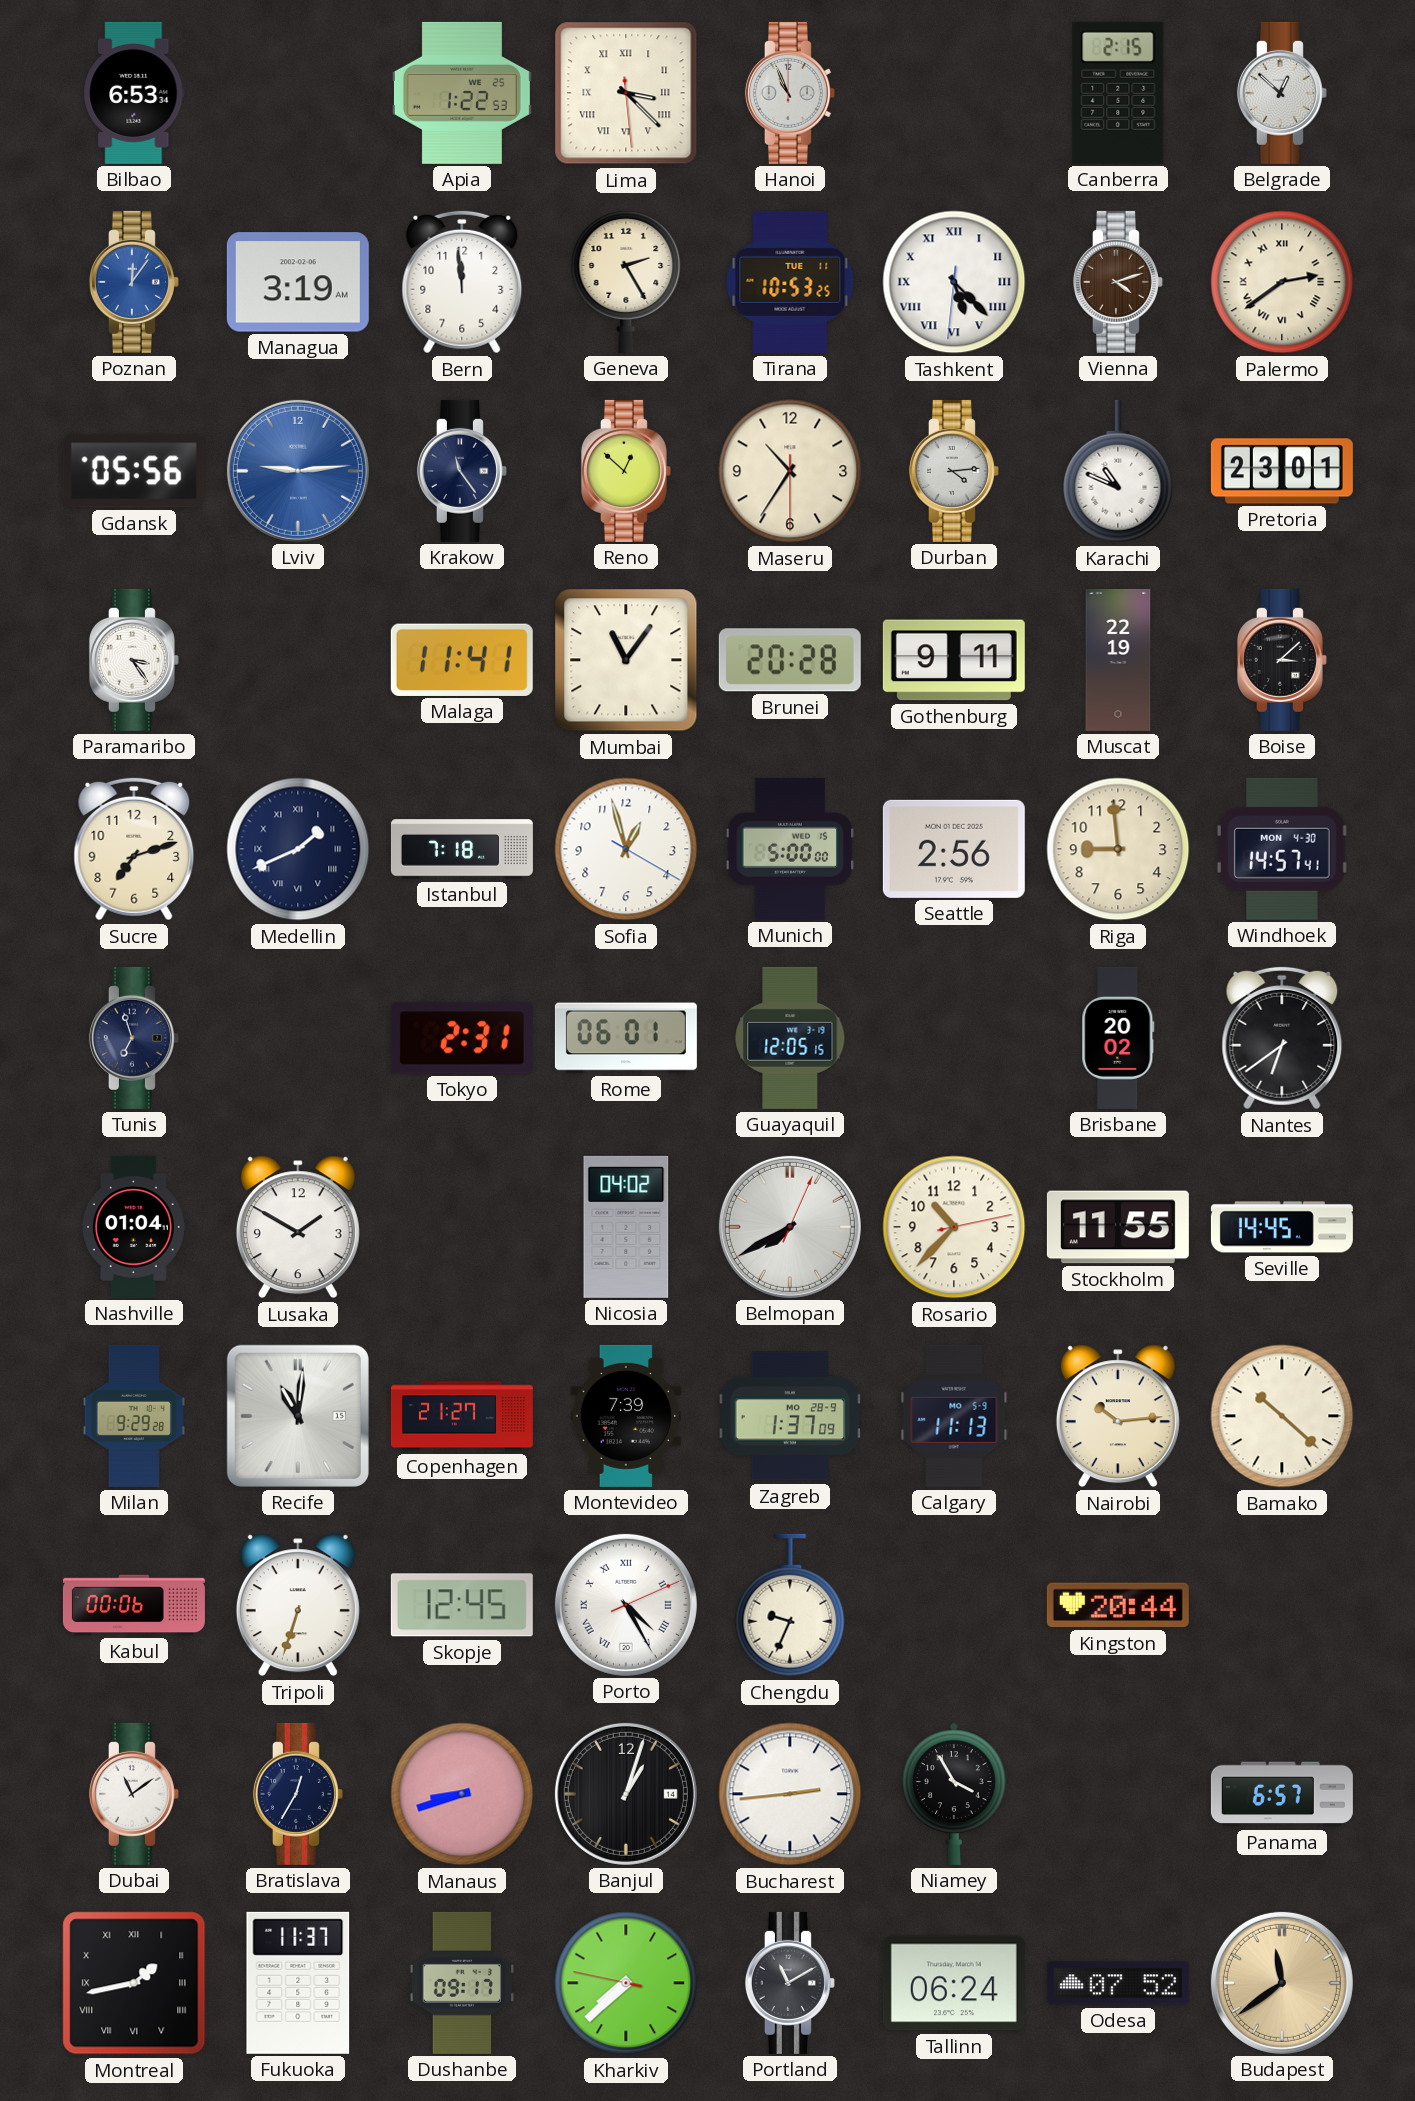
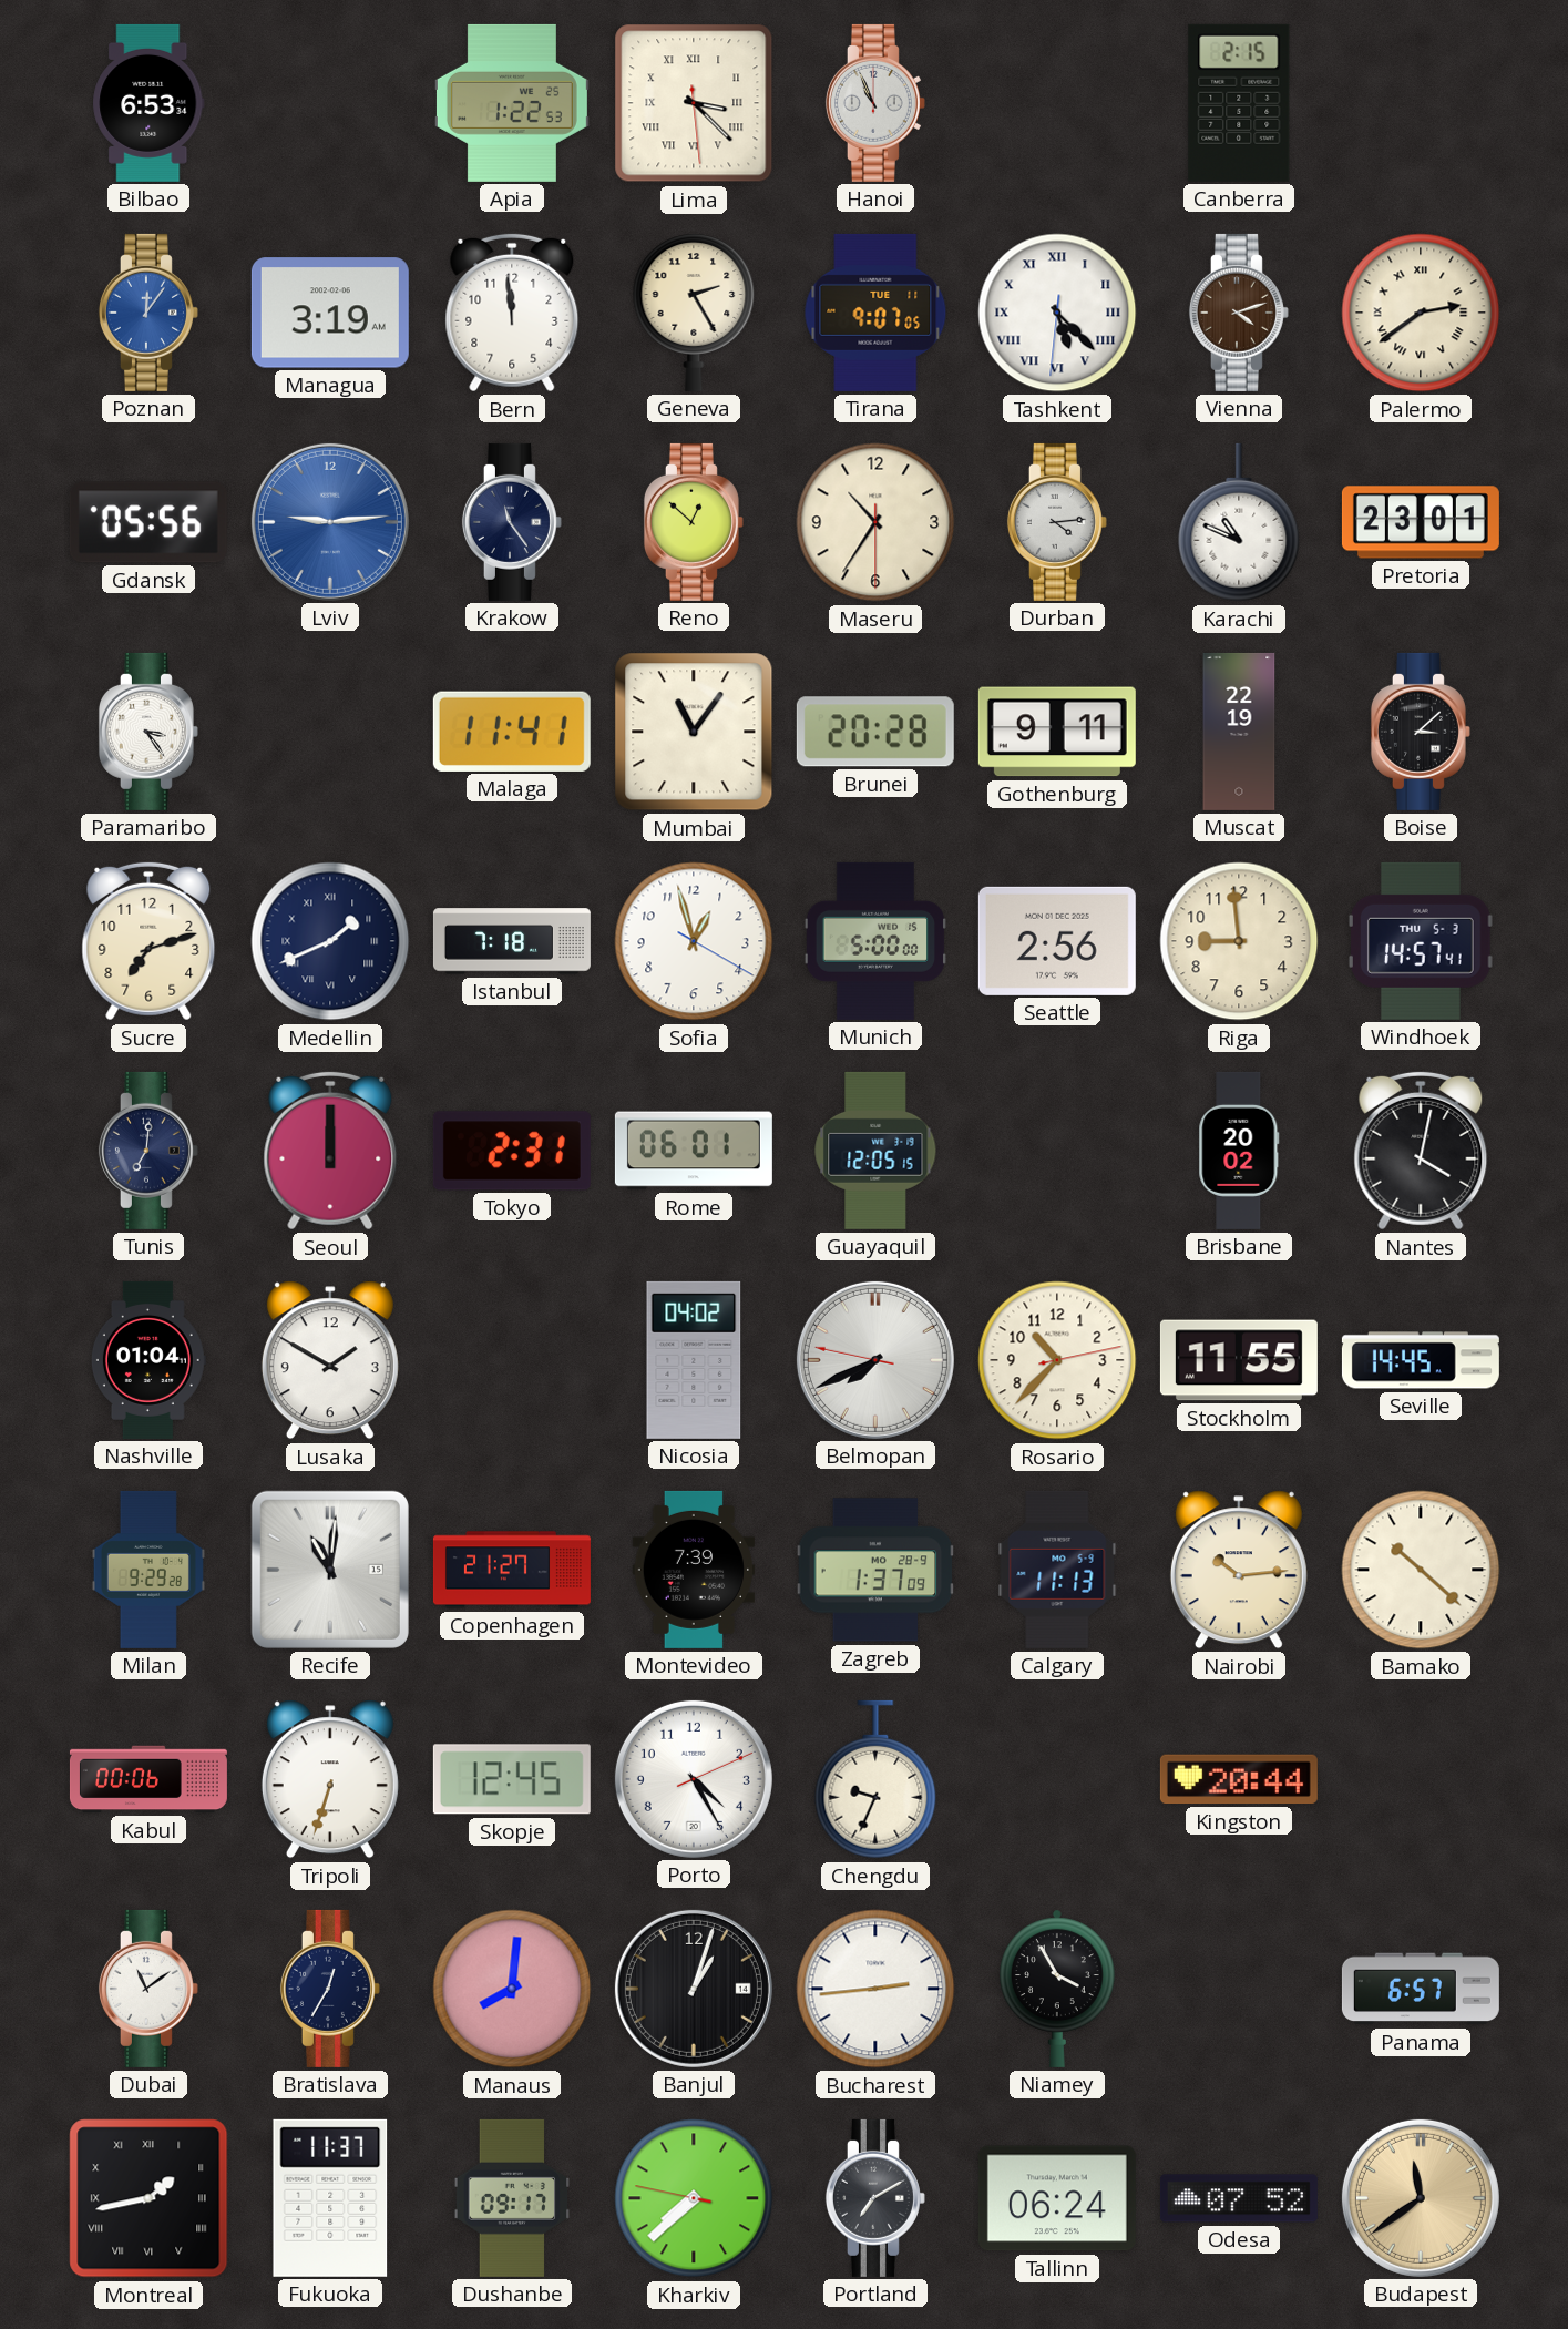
Belgrade: 12:52 -> none
Tirana: 10:53 -> 9:07
Windhoek date: MON 4-30 -> THU 5-3
Tunis: 6:57 -> 7:01
Seoul: none -> 12:00
Nantes: 6:39 -> 4:02
Belmopan: 7:40:04 -> 7:40:47
Porto numerals: Roman -> Arabic
Manaus: 8:42 -> 8:01
Portland: 11:10 -> 7:10
